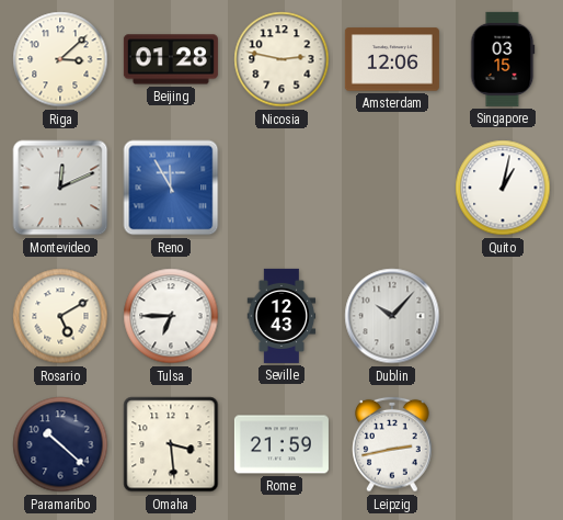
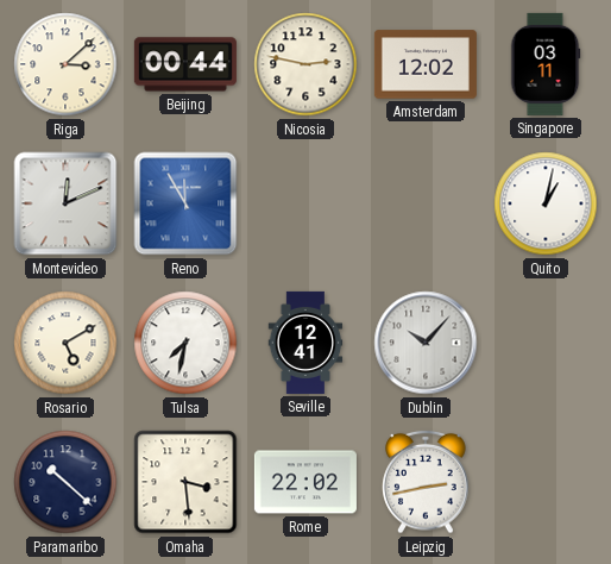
Beijing: 01:28 -> 00:44
Amsterdam: 12:06 -> 12:02
Singapore: 03:15 -> 03:11
Tulsa: 6:45 -> 7:32
Seville: 12:43 -> 12:41
Rome: 21:59 -> 22:02
